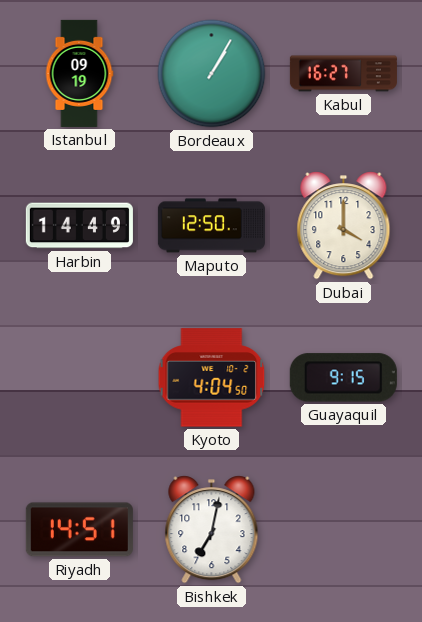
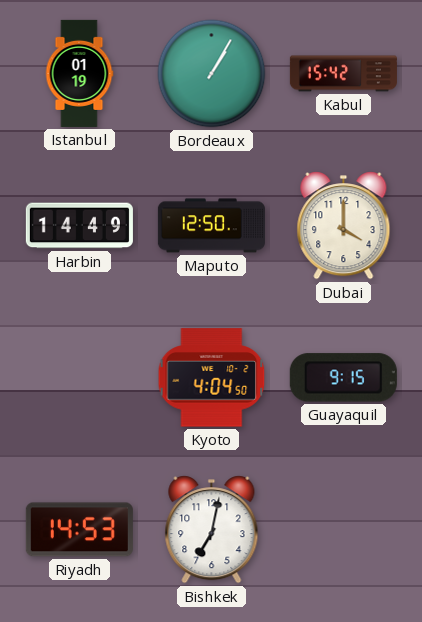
Istanbul: 09:19 -> 01:19
Kabul: 16:27 -> 15:42
Riyadh: 14:51 -> 14:53
